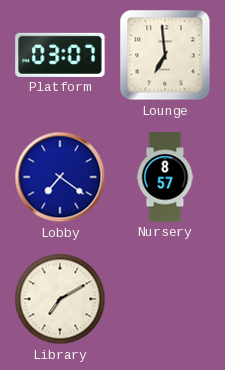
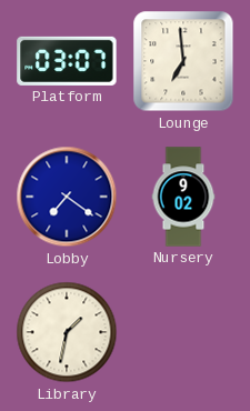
Nursery: 8:57 -> 9:02
Library: 7:10 -> 1:32
